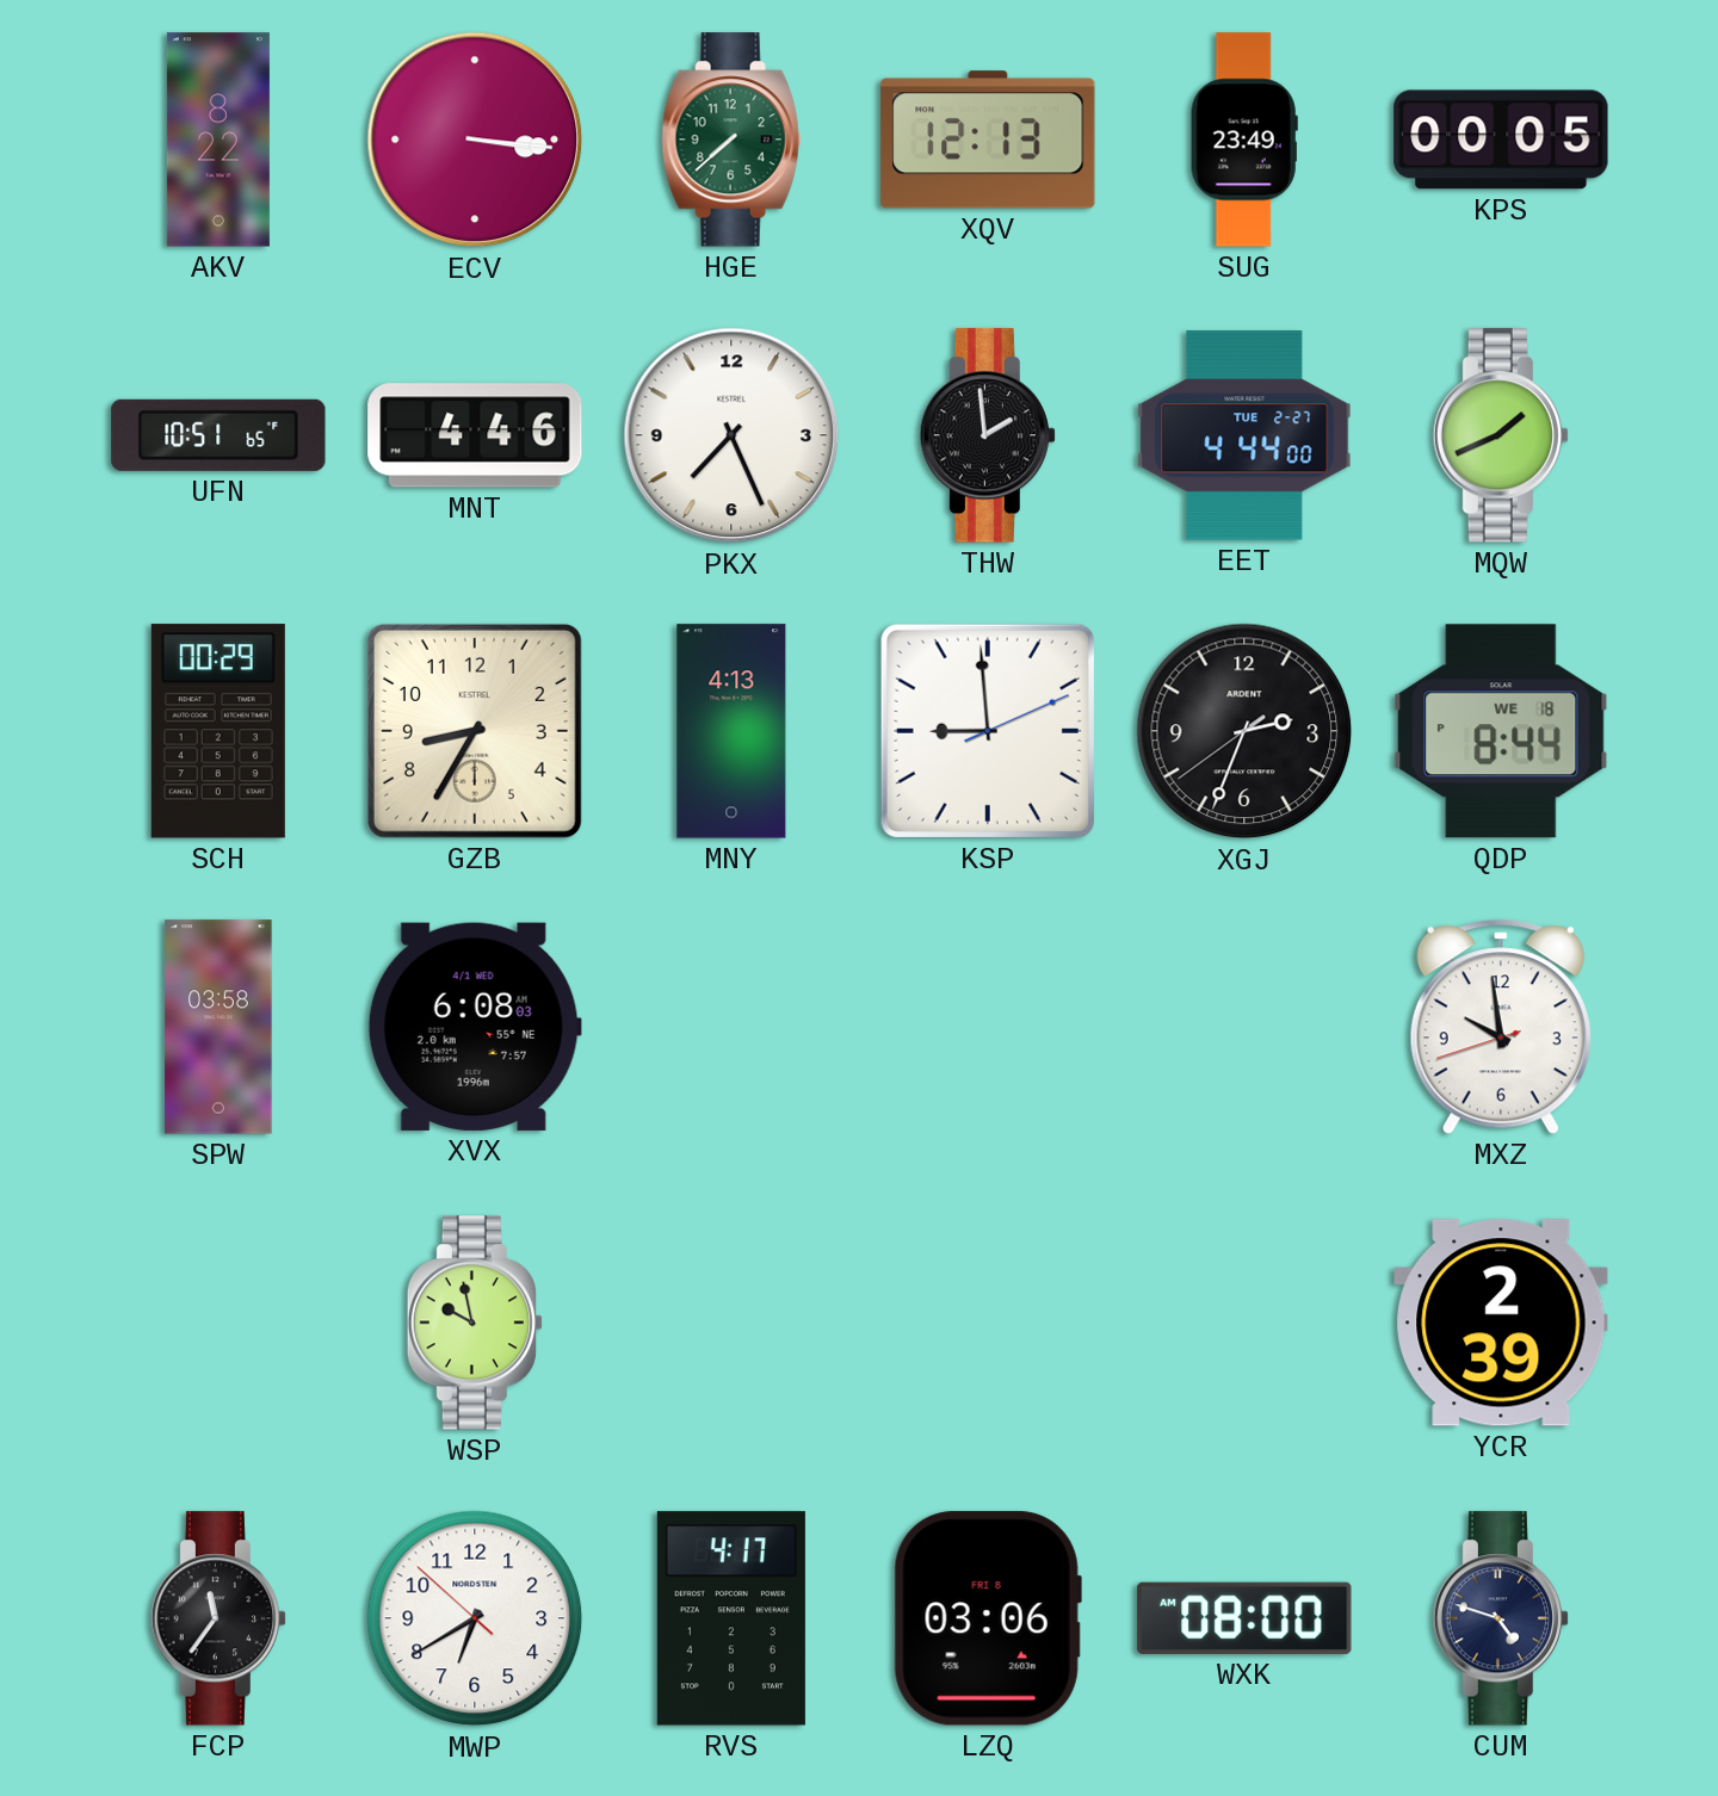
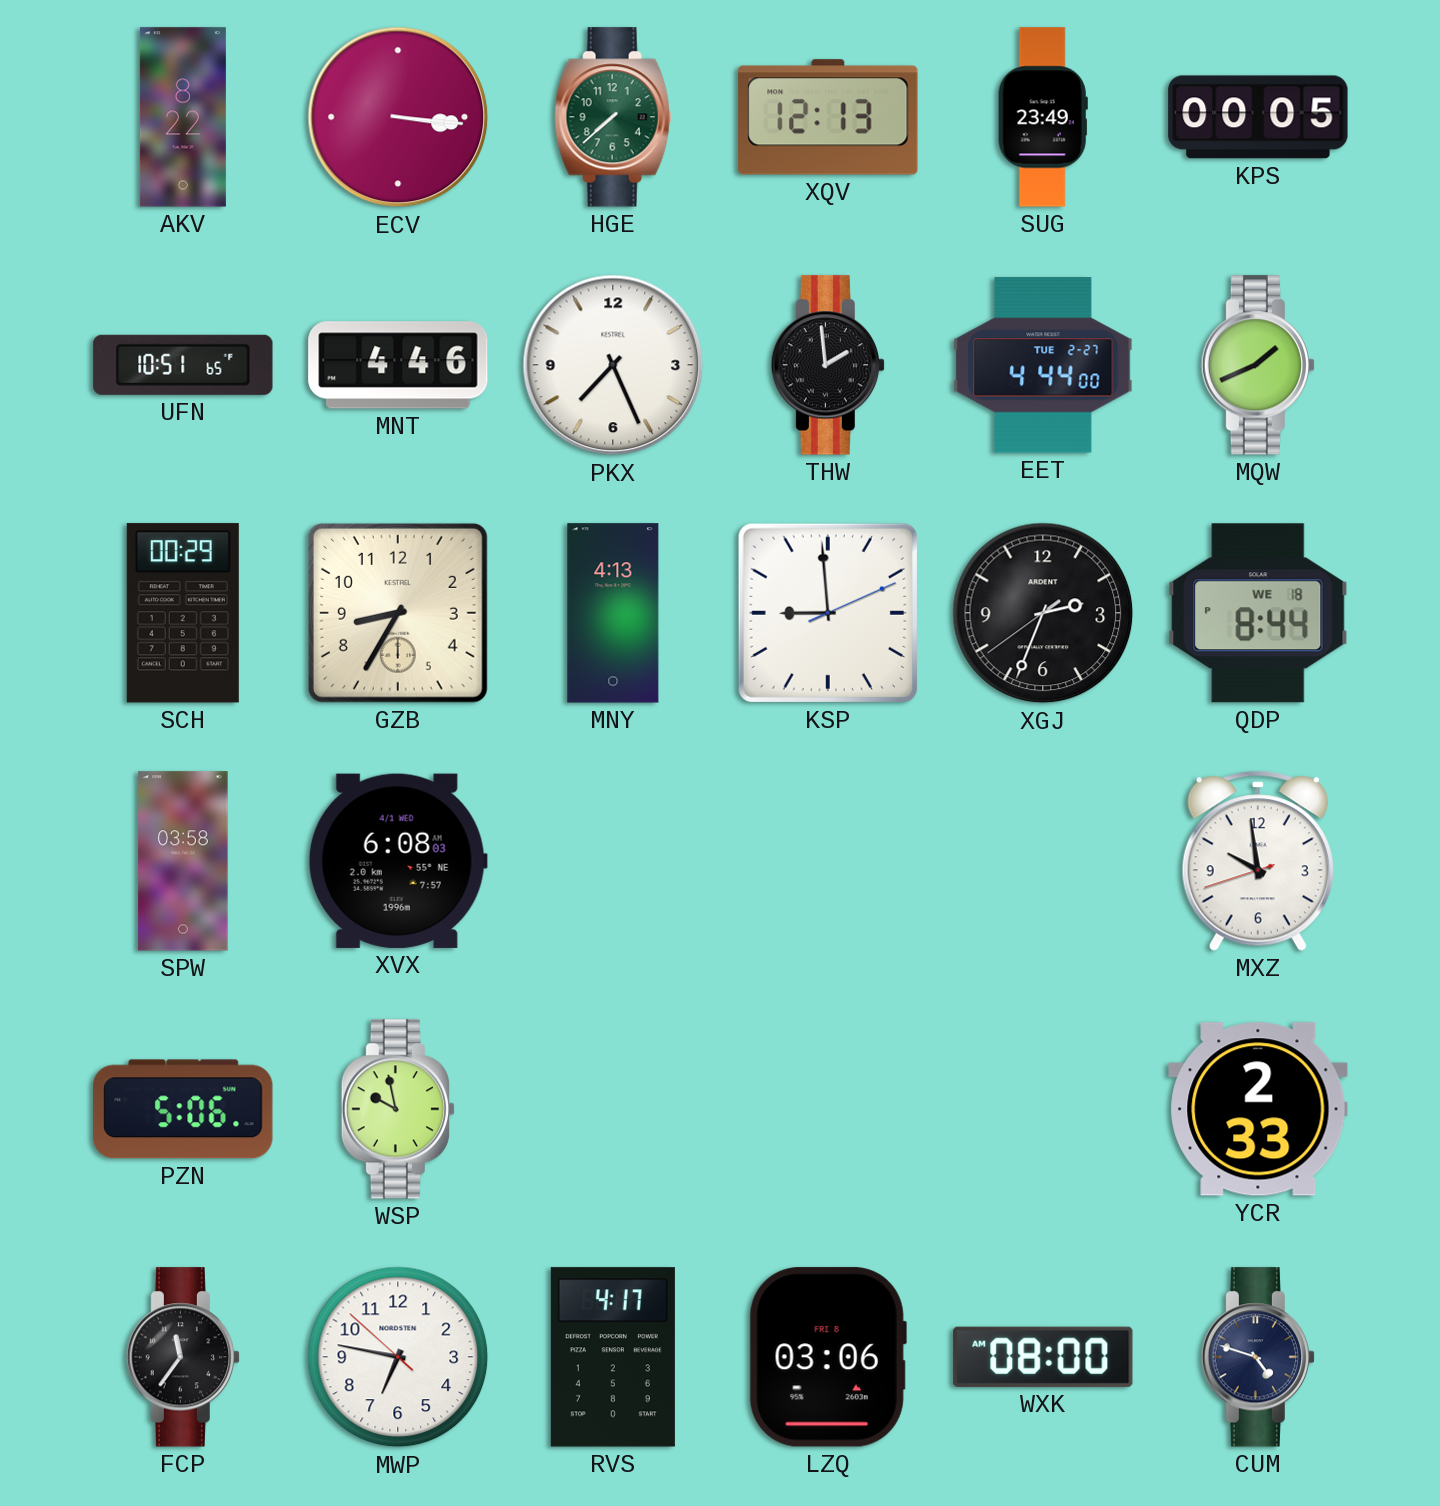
PZN: none -> 5:06
YCR: 2:39 -> 2:33
MWP: 6:39 -> 6:46
